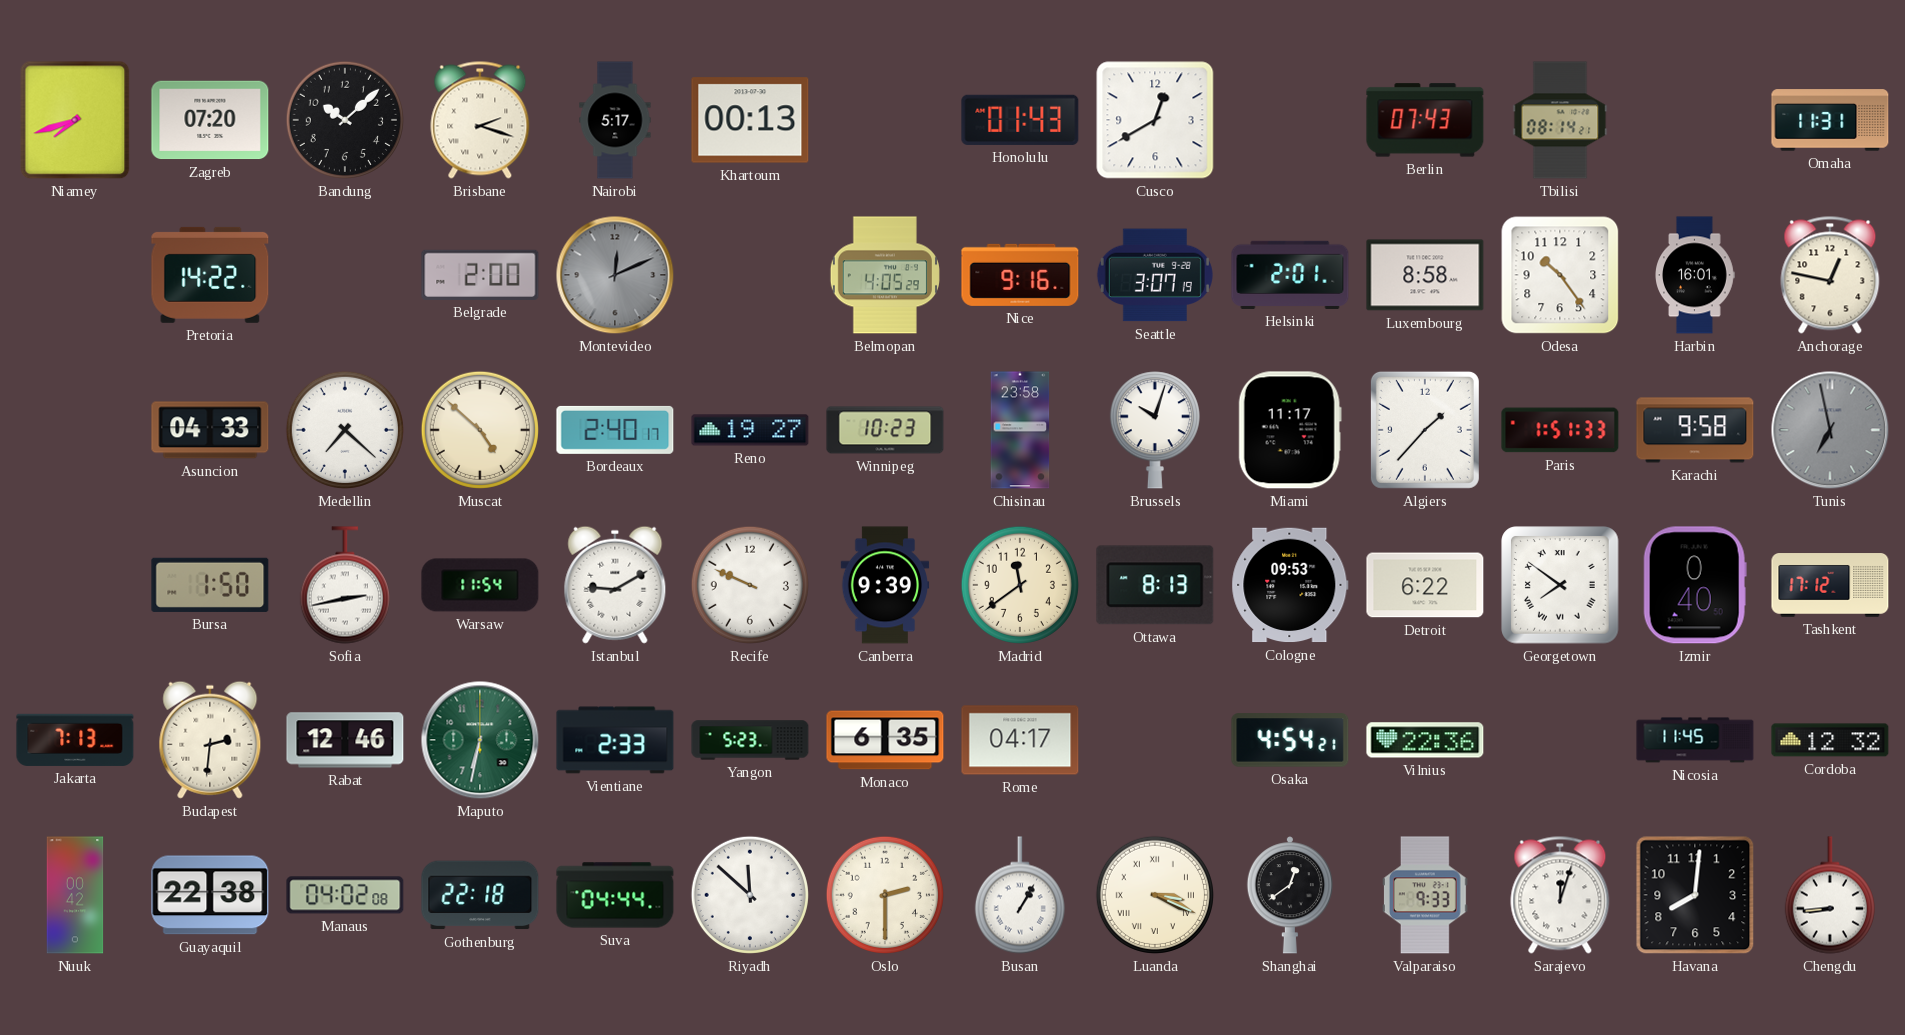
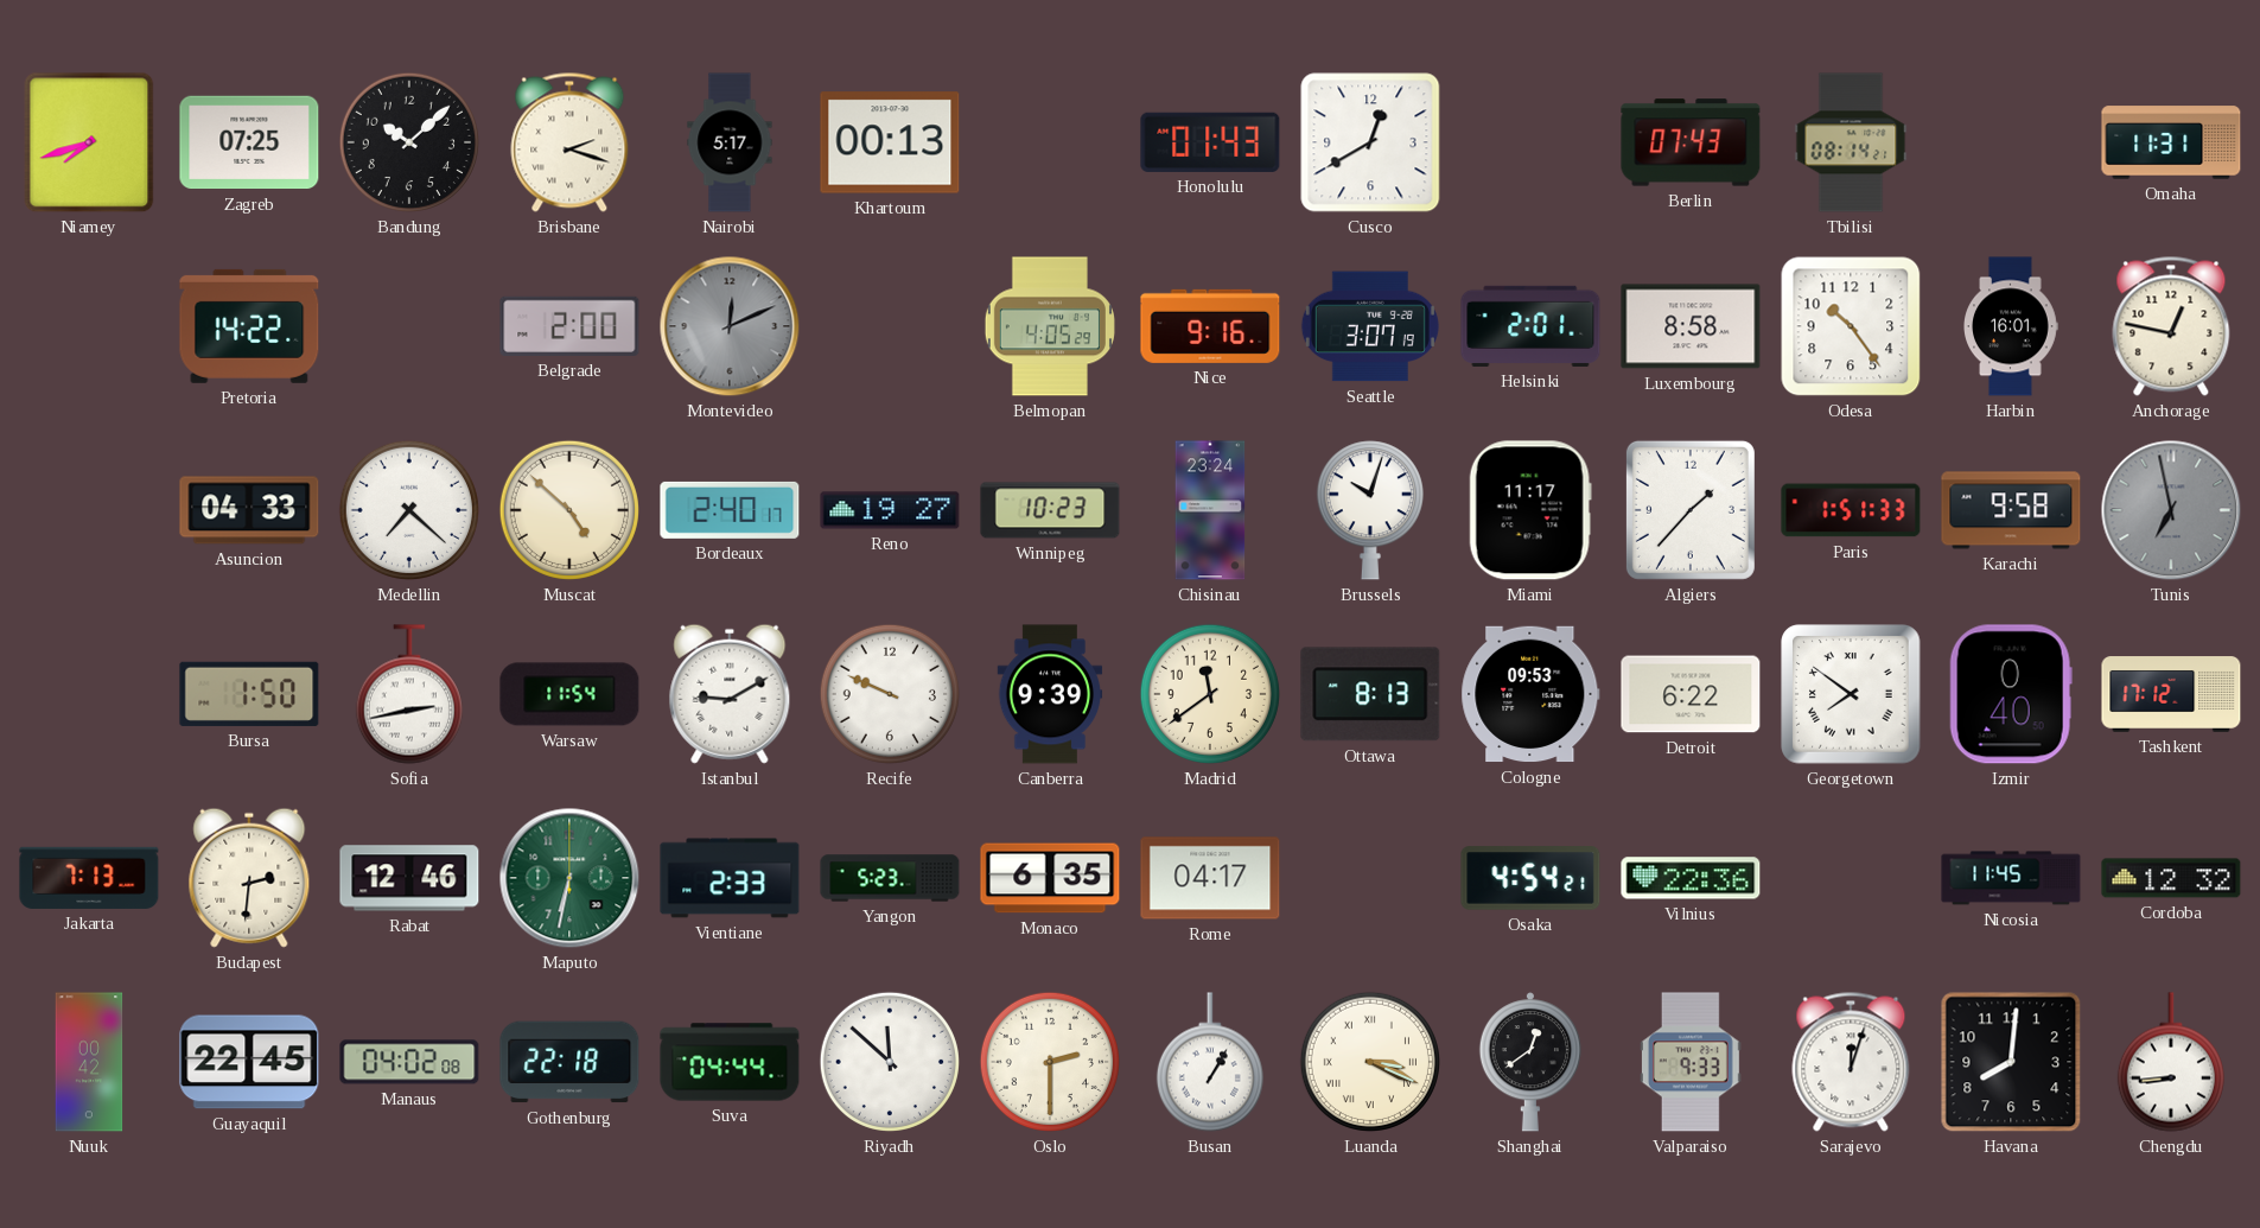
Zagreb: 07:20 -> 07:25
Chisinau: 23:58 -> 23:24
Guayaquil: 22:38 -> 22:45
